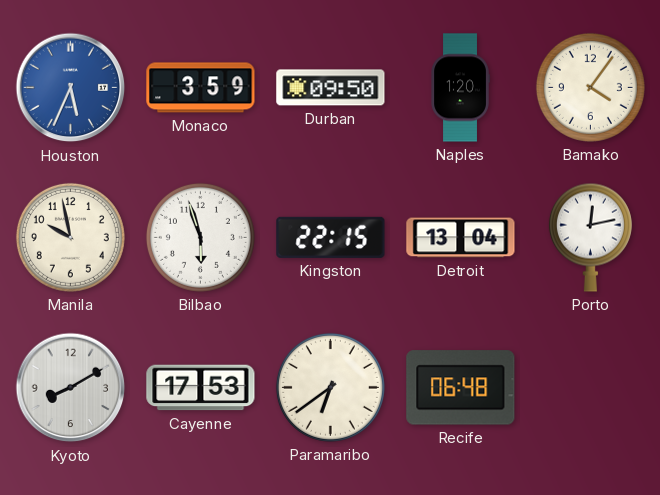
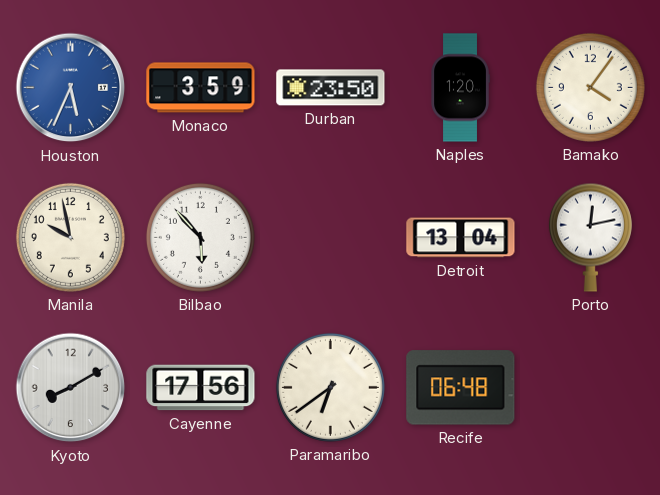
Durban: 09:50 -> 23:50
Bilbao: 5:57 -> 5:53
Kingston: 22:15 -> none
Cayenne: 17:53 -> 17:56
